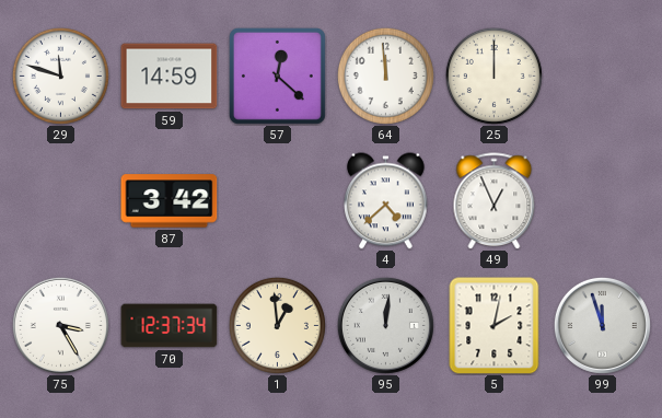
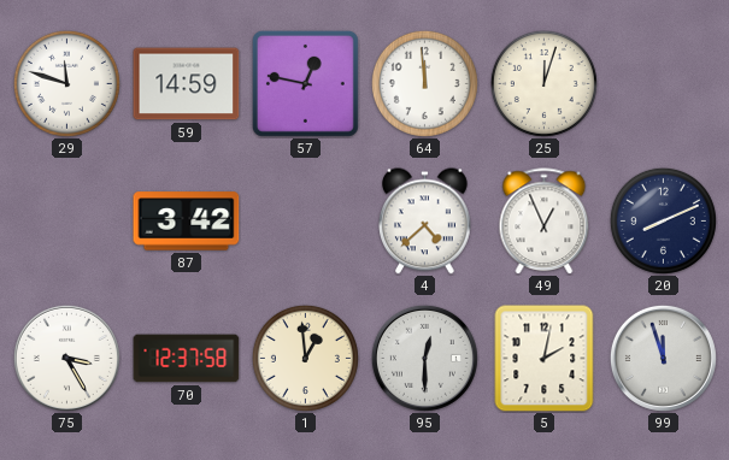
57: 12:22 -> 12:47
25: 12:00 -> 12:03
20: none -> 8:11
70: 12:37:34 -> 12:37:58
95: 12:01 -> 12:30
